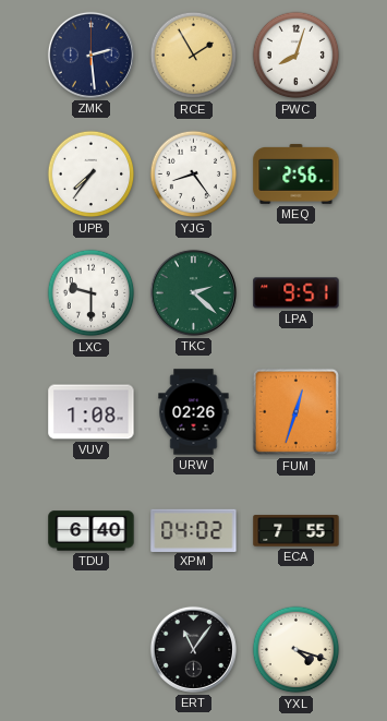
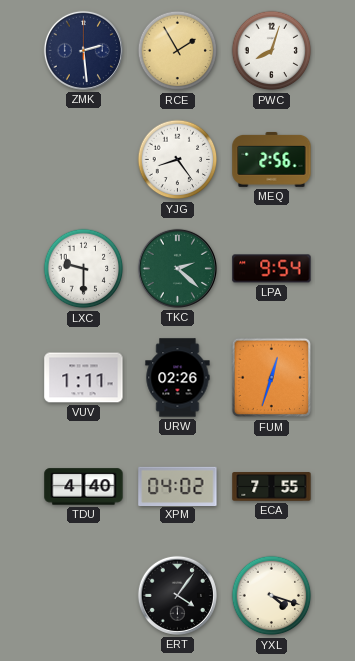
UPB: 7:36 -> none
LPA: 9:51 -> 9:54
VUV: 1:08 -> 1:11
TDU: 6:40 -> 4:40
ERT: 11:06 -> 4:06
